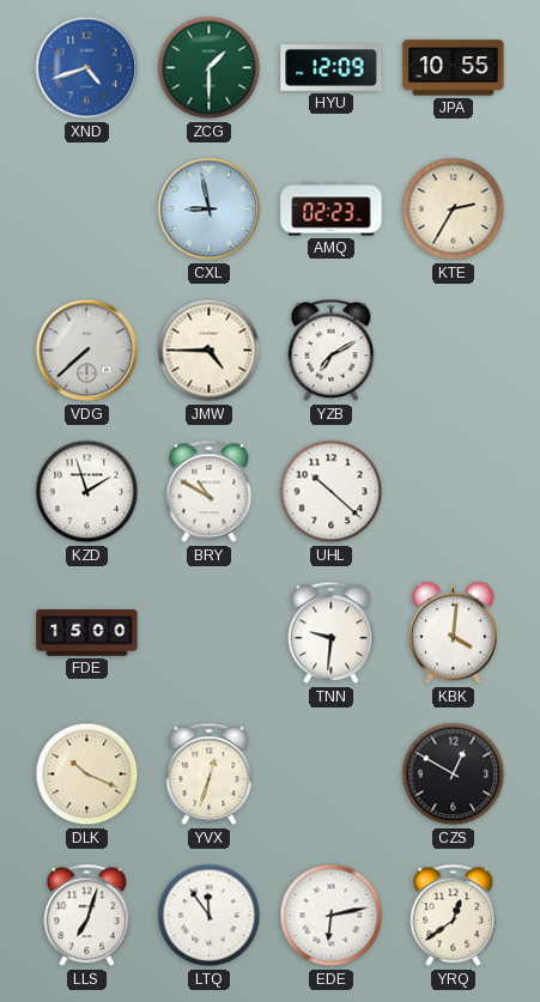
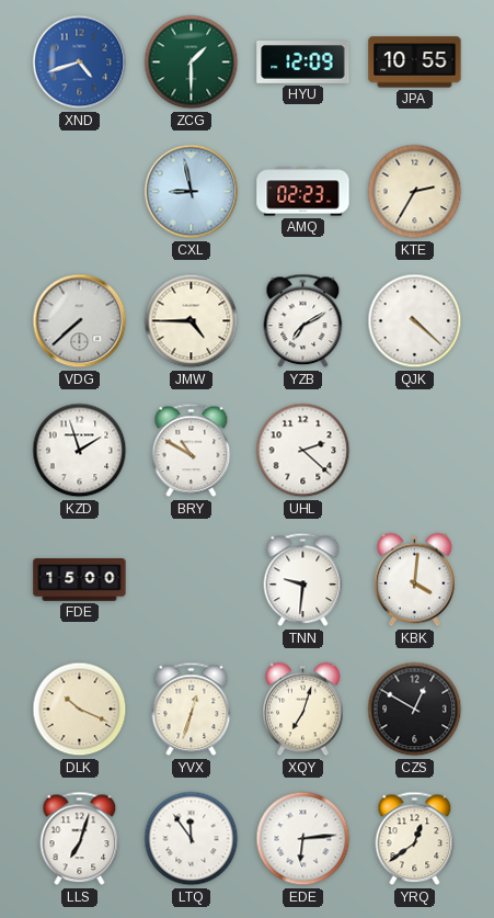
QJK: none -> 4:22
UHL: 10:22 -> 2:22
XQY: none -> 7:03
EDE: 6:13 -> 6:14
